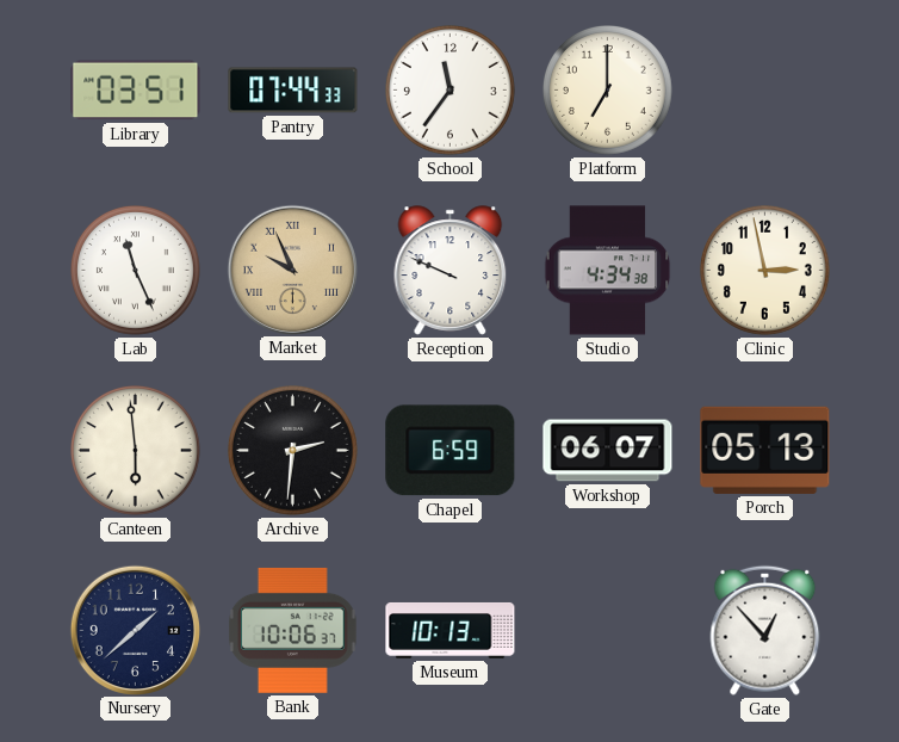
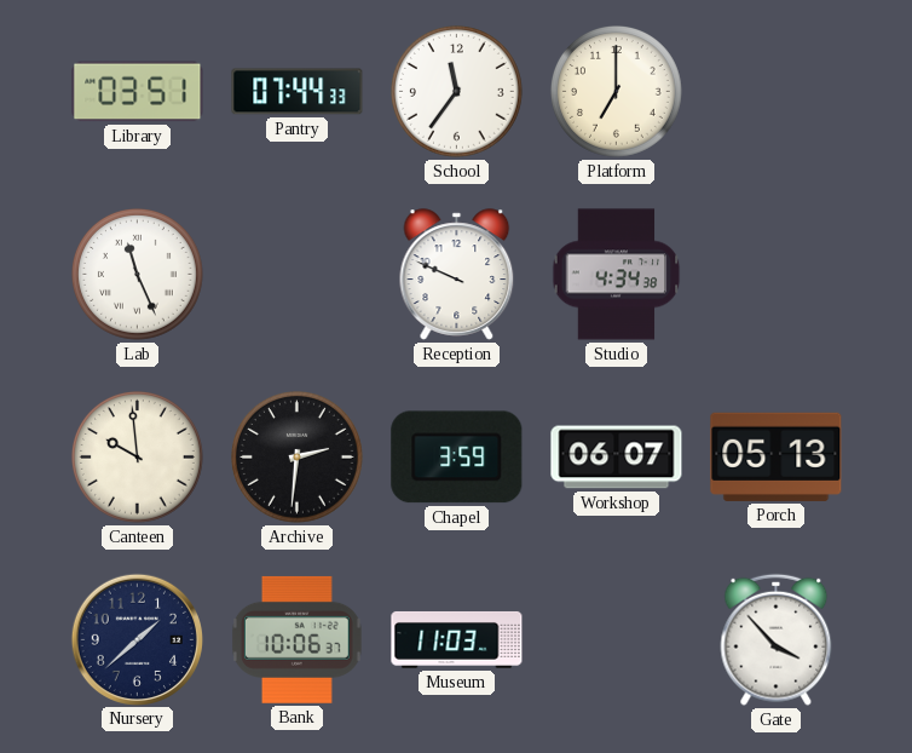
Market: 9:56 -> none
Clinic: 2:58 -> none
Canteen: 5:59 -> 9:59
Chapel: 6:59 -> 3:59
Museum: 10:13 -> 11:03
Gate: 12:53 -> 3:53
